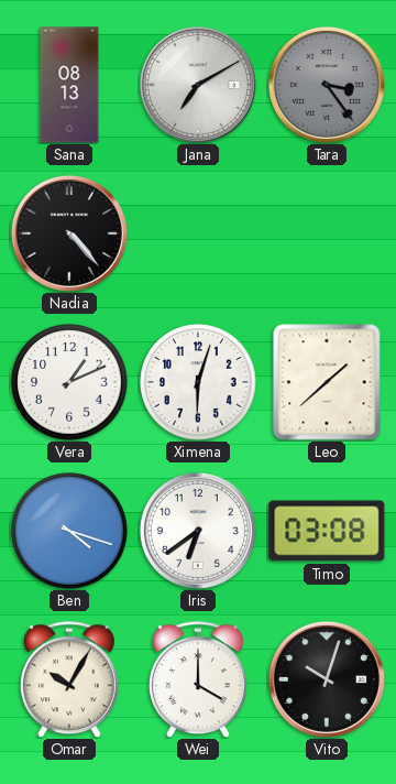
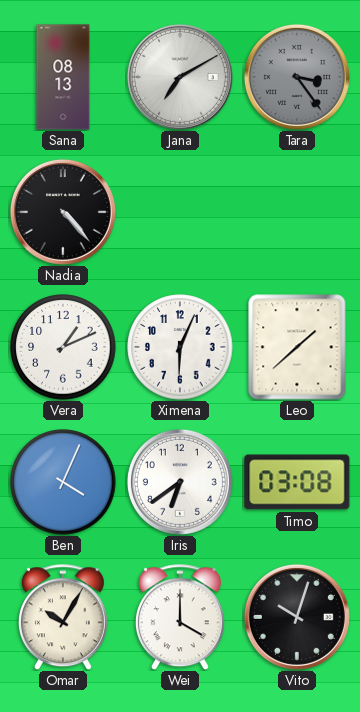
Ximena: 6:03 -> 6:04
Ben: 4:18 -> 4:04
